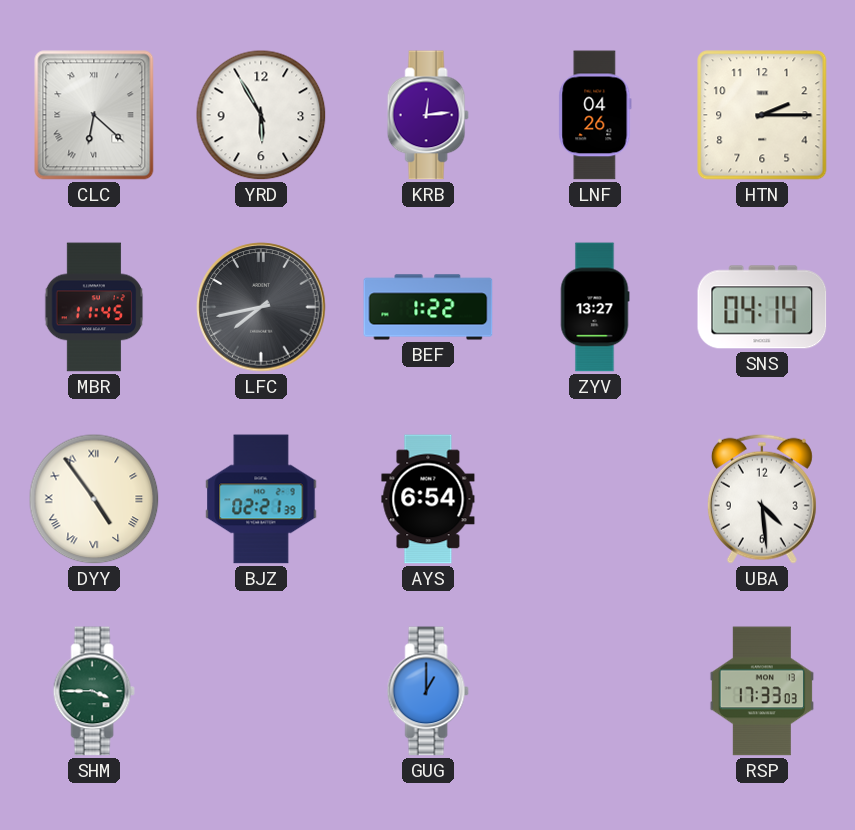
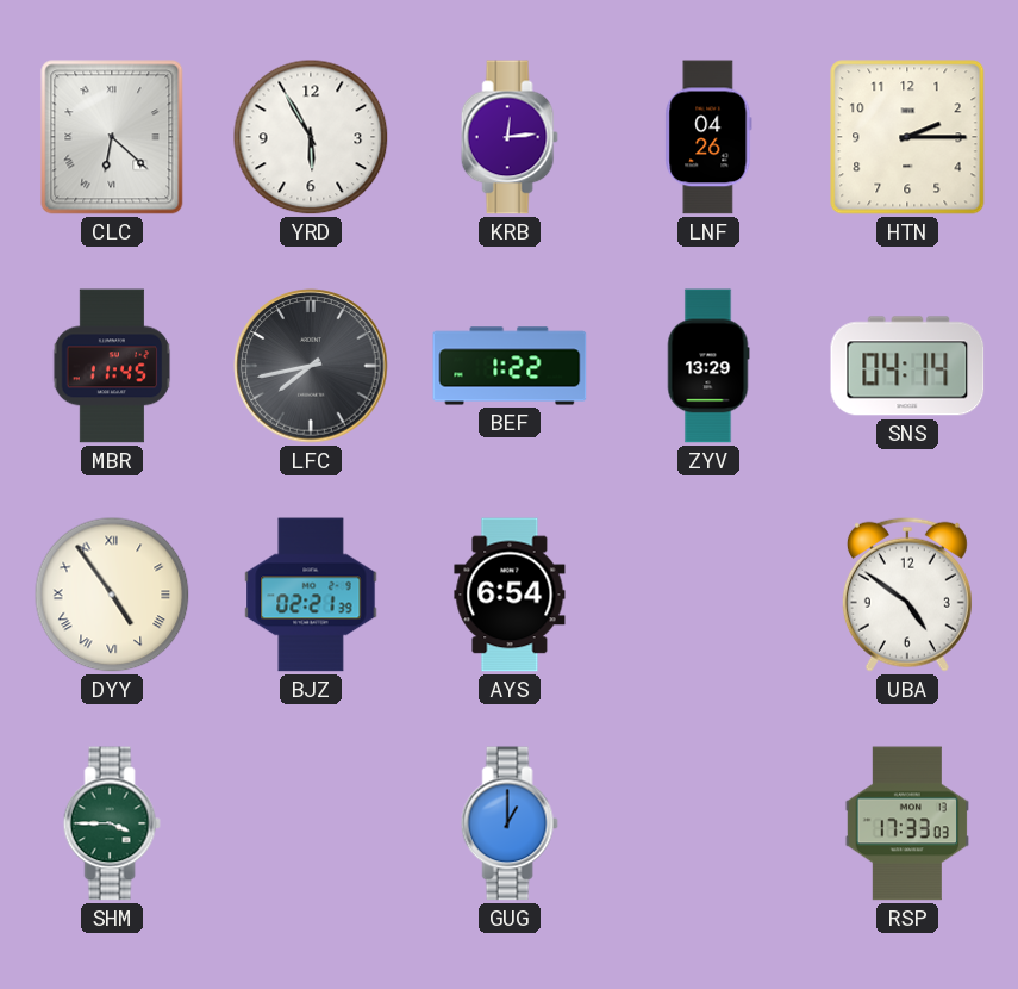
ZYV: 13:27 -> 13:29
UBA: 4:29 -> 4:51
